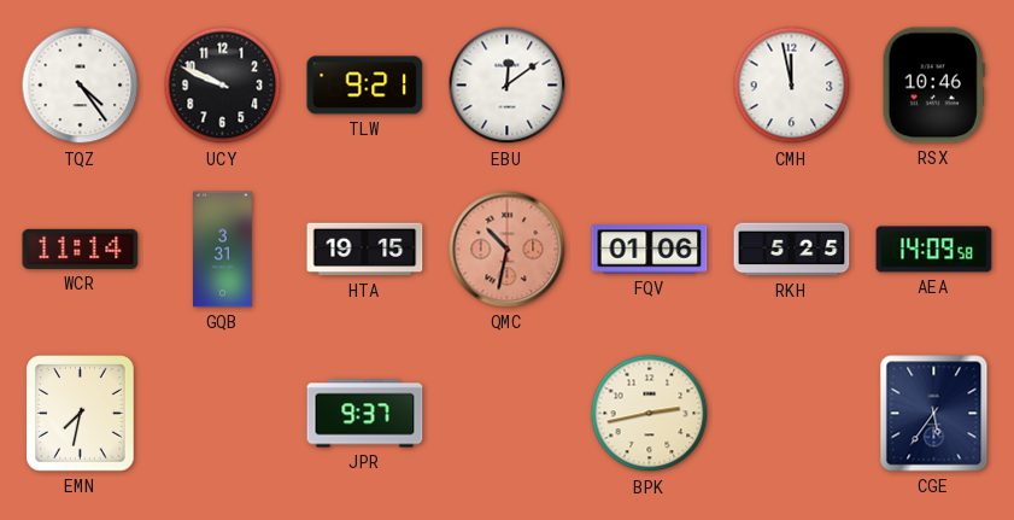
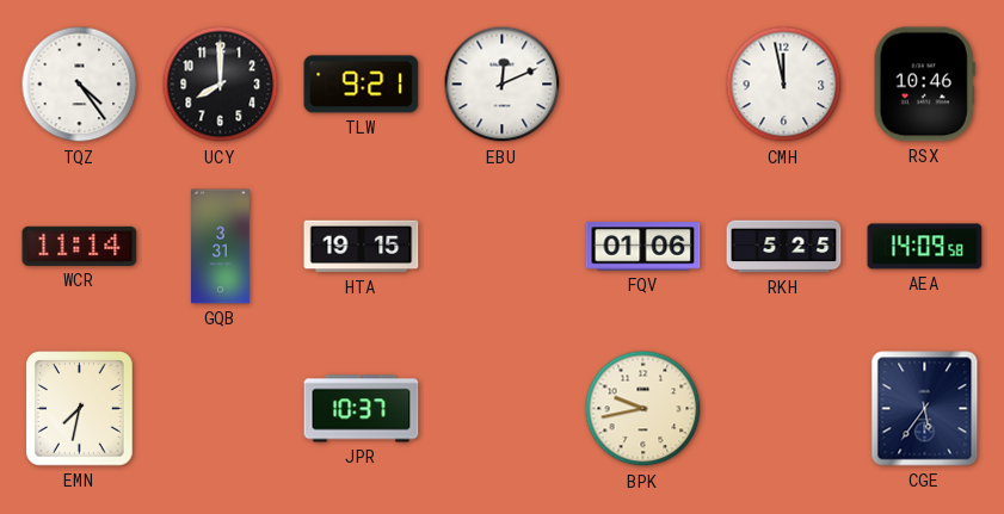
UCY: 9:49 -> 8:00
EBU: 12:09 -> 12:11
QMC: 10:32 -> none
JPR: 9:37 -> 10:37
BPK: 2:43 -> 9:43
